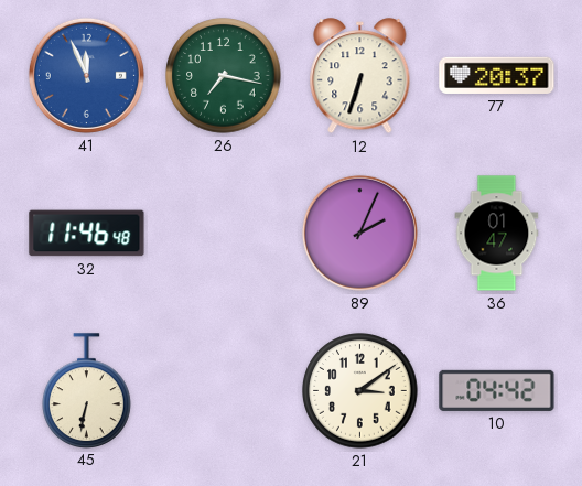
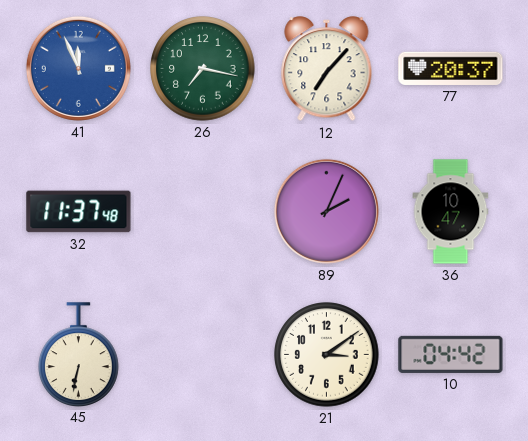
12: 6:33 -> 7:07
32: 11:46 -> 11:37
36: 01:47 -> 10:47
